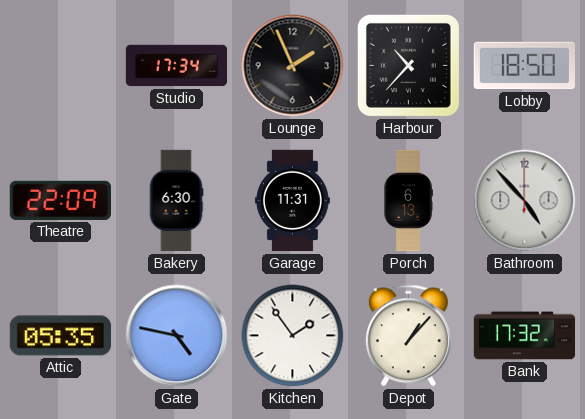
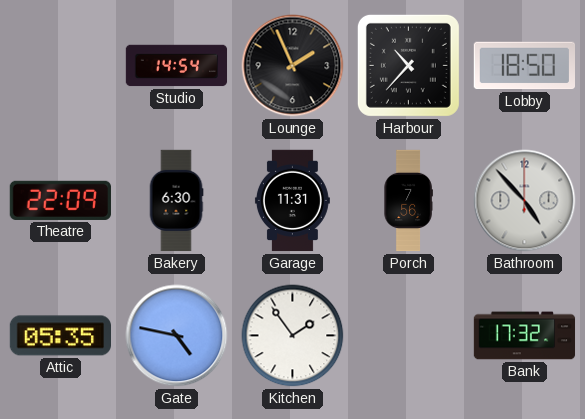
Studio: 17:34 -> 14:54
Porch: 6:13 -> 7:56
Depot: 1:07 -> none
